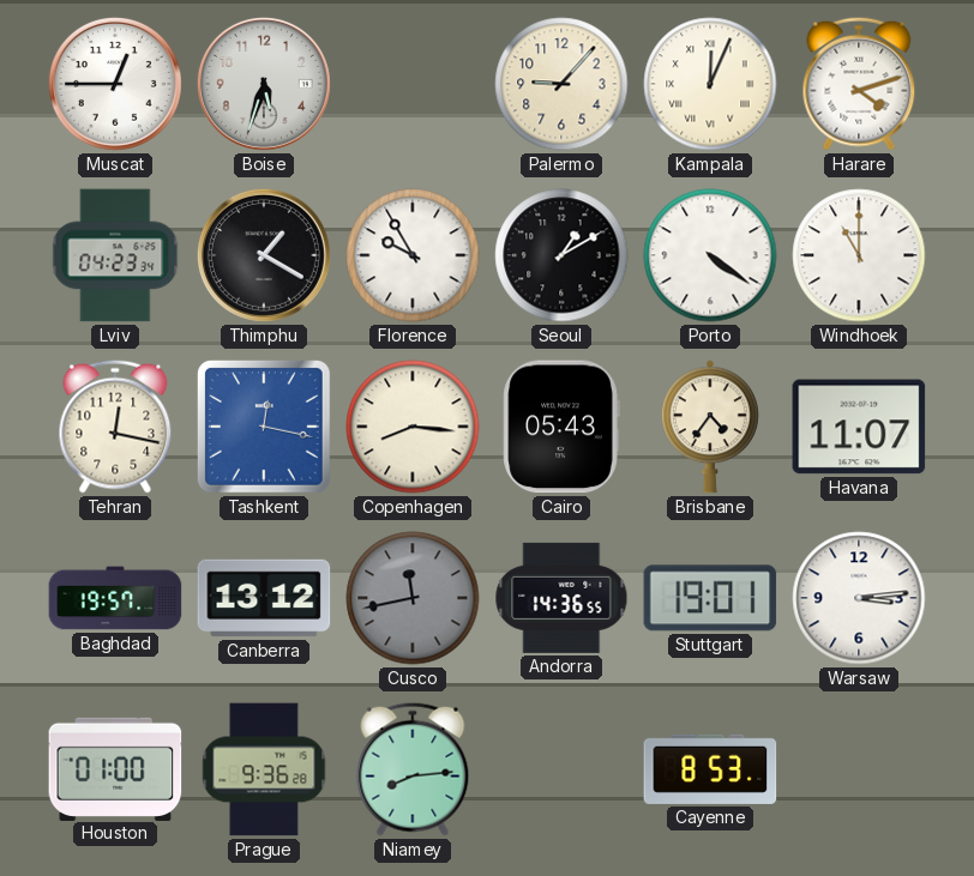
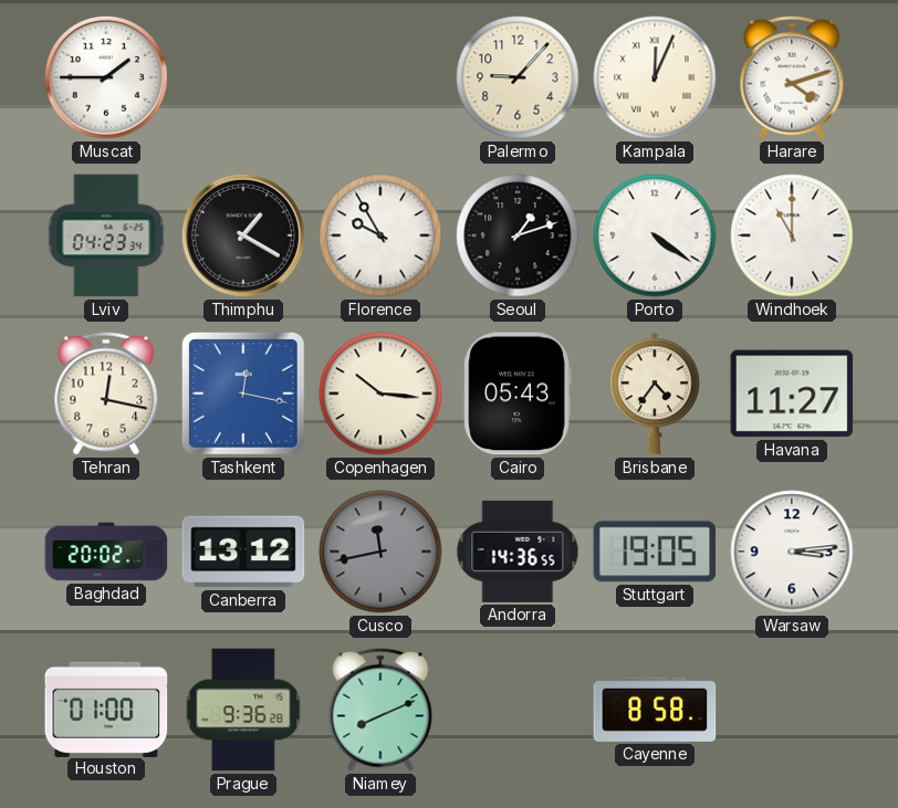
Muscat: 12:45 -> 1:45
Boise: 5:33 -> none
Seoul: 1:10 -> 1:12
Copenhagen: 8:16 -> 10:16
Havana: 11:07 -> 11:27
Baghdad: 19:57 -> 20:02
Stuttgart: 19:01 -> 19:05
Niamey: 8:14 -> 8:11
Cayenne: 8:53 -> 8:58
